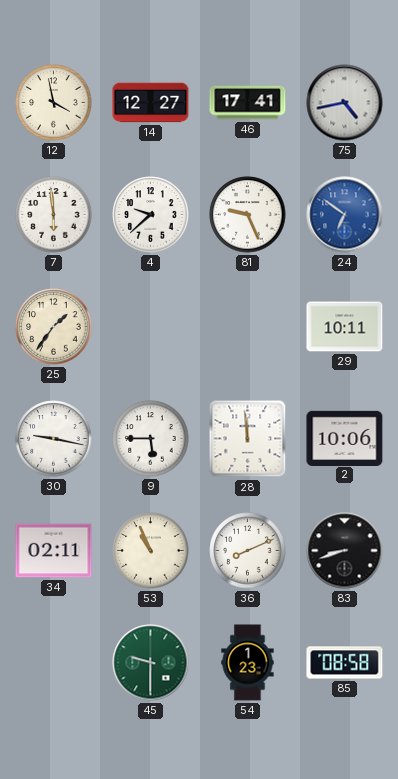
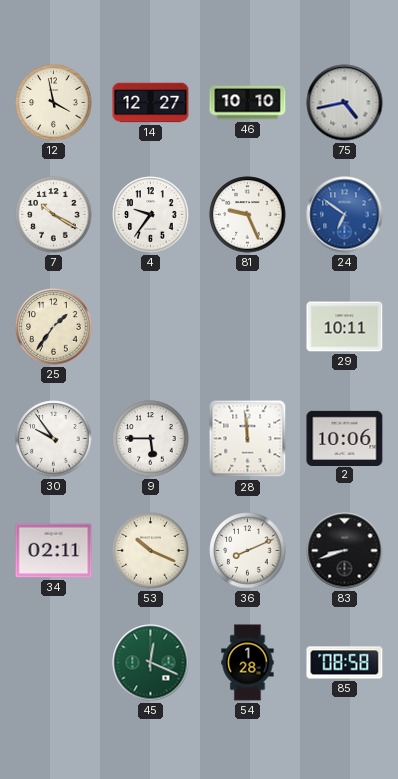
46: 17:41 -> 10:10
7: 5:59 -> 10:20
4: 9:38 -> 9:36
30: 9:17 -> 9:54
53: 10:56 -> 10:19
45: 9:30 -> 12:19
54: 1:23 -> 1:28
